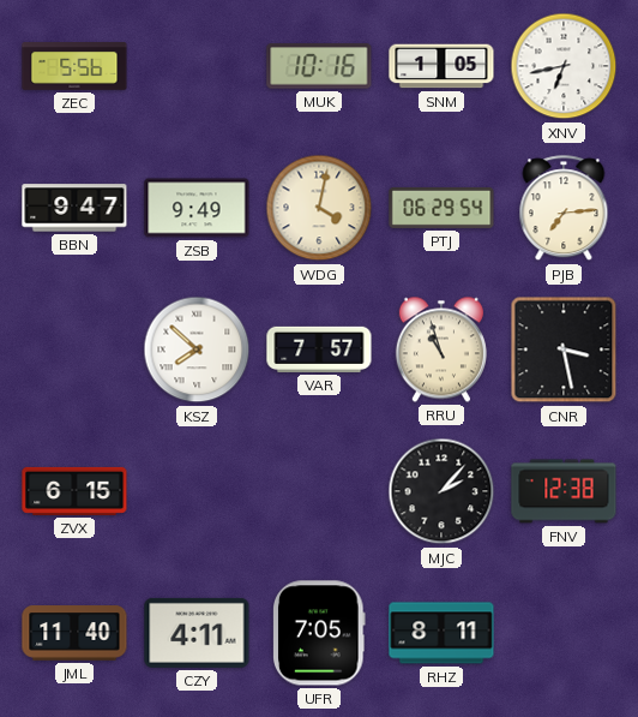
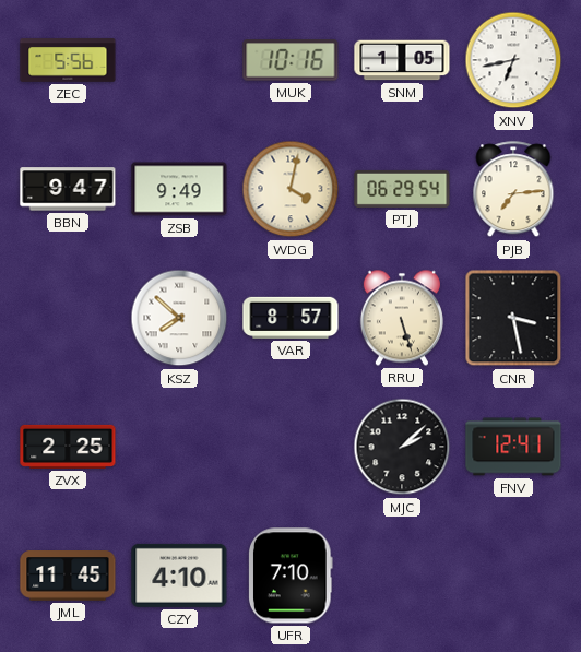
VAR: 7:57 -> 8:57
RRU: 10:57 -> 5:27
ZVX: 6:15 -> 2:25
MJC: 2:07 -> 2:08
FNV: 12:38 -> 12:41
JML: 11:40 -> 11:45
CZY: 4:11 -> 4:10
UFR: 7:05 -> 7:10
RHZ: 8:11 -> none
